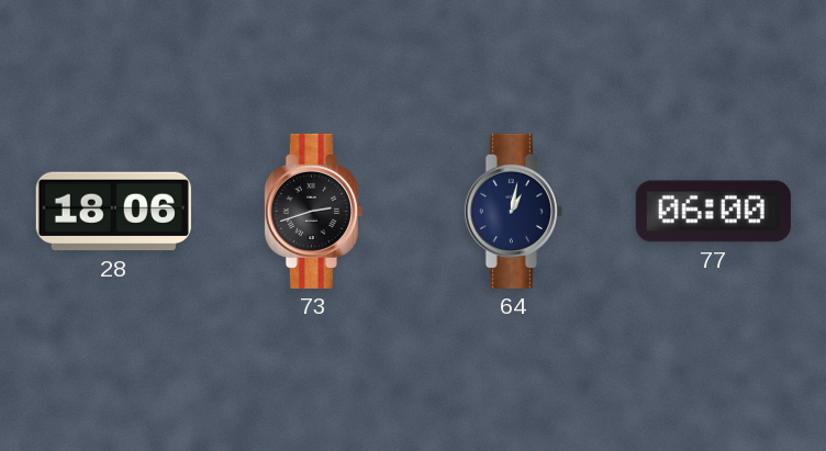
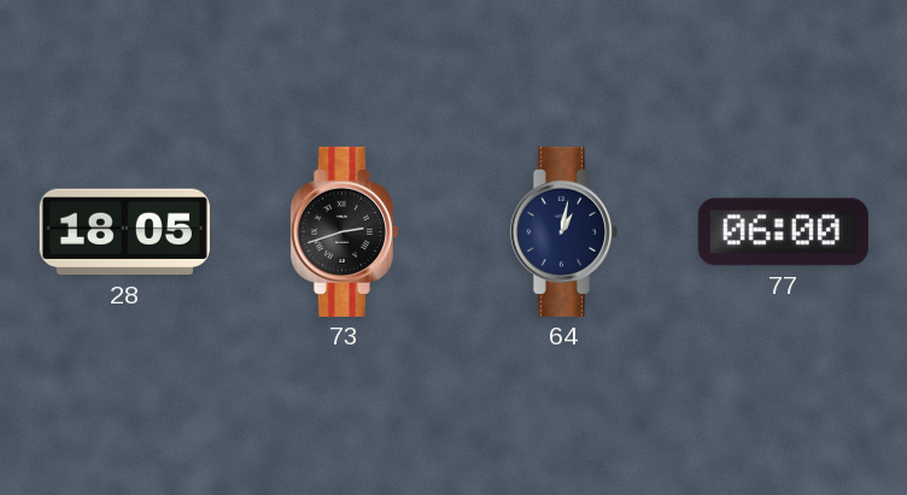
28: 18:06 -> 18:05
